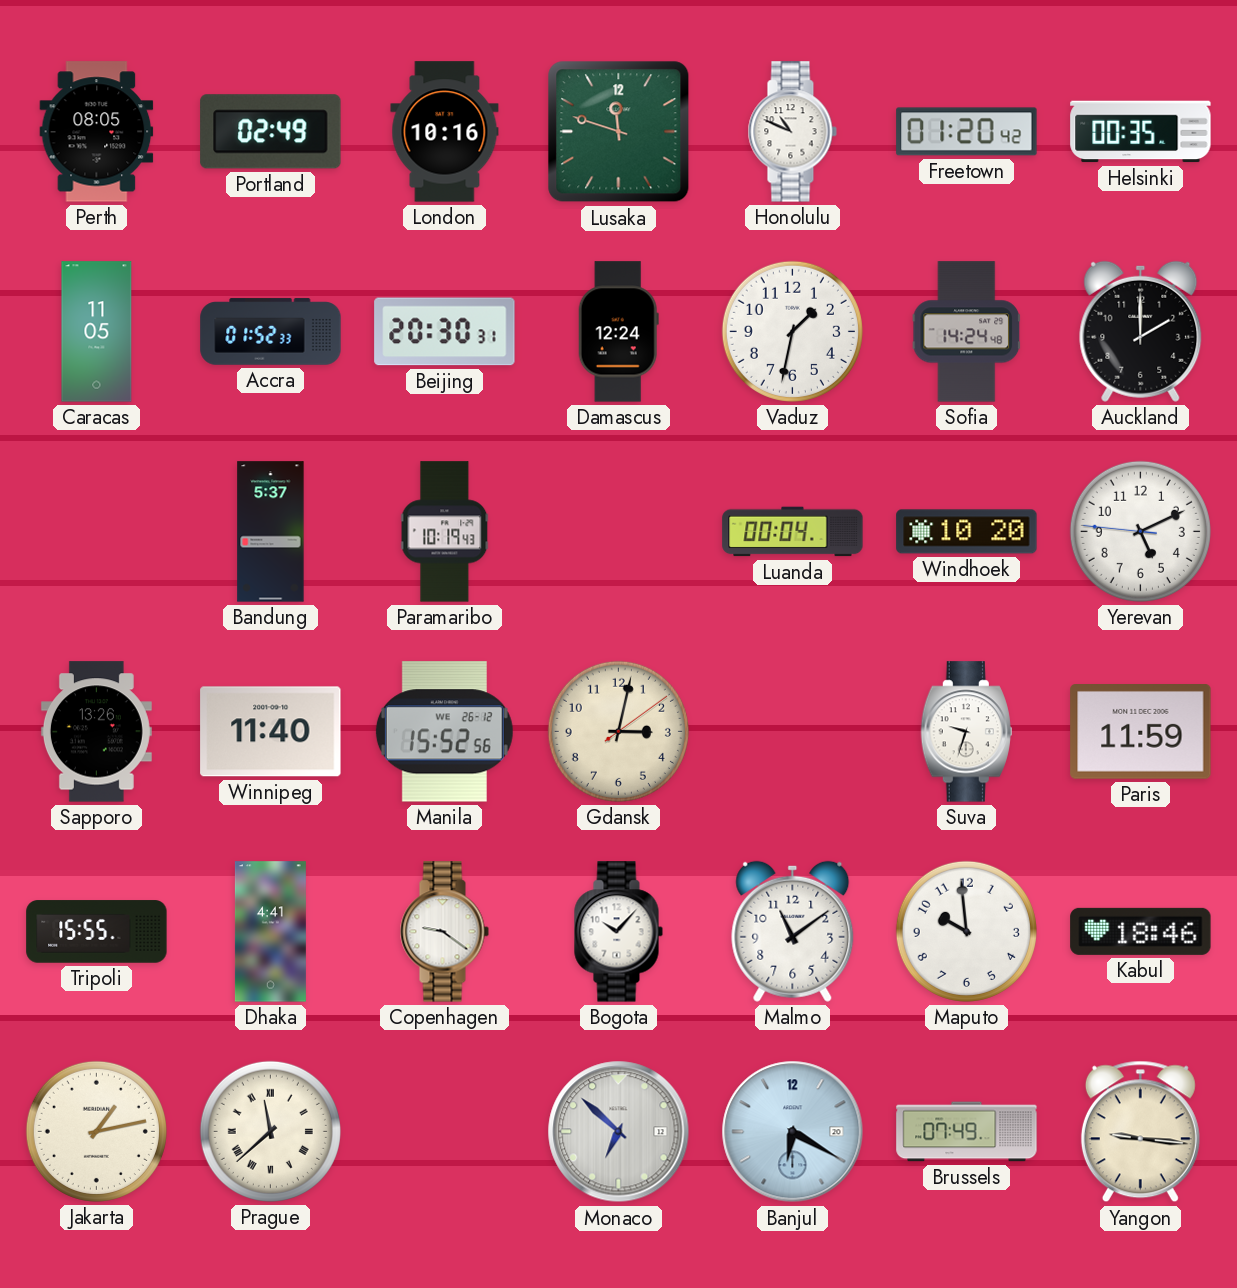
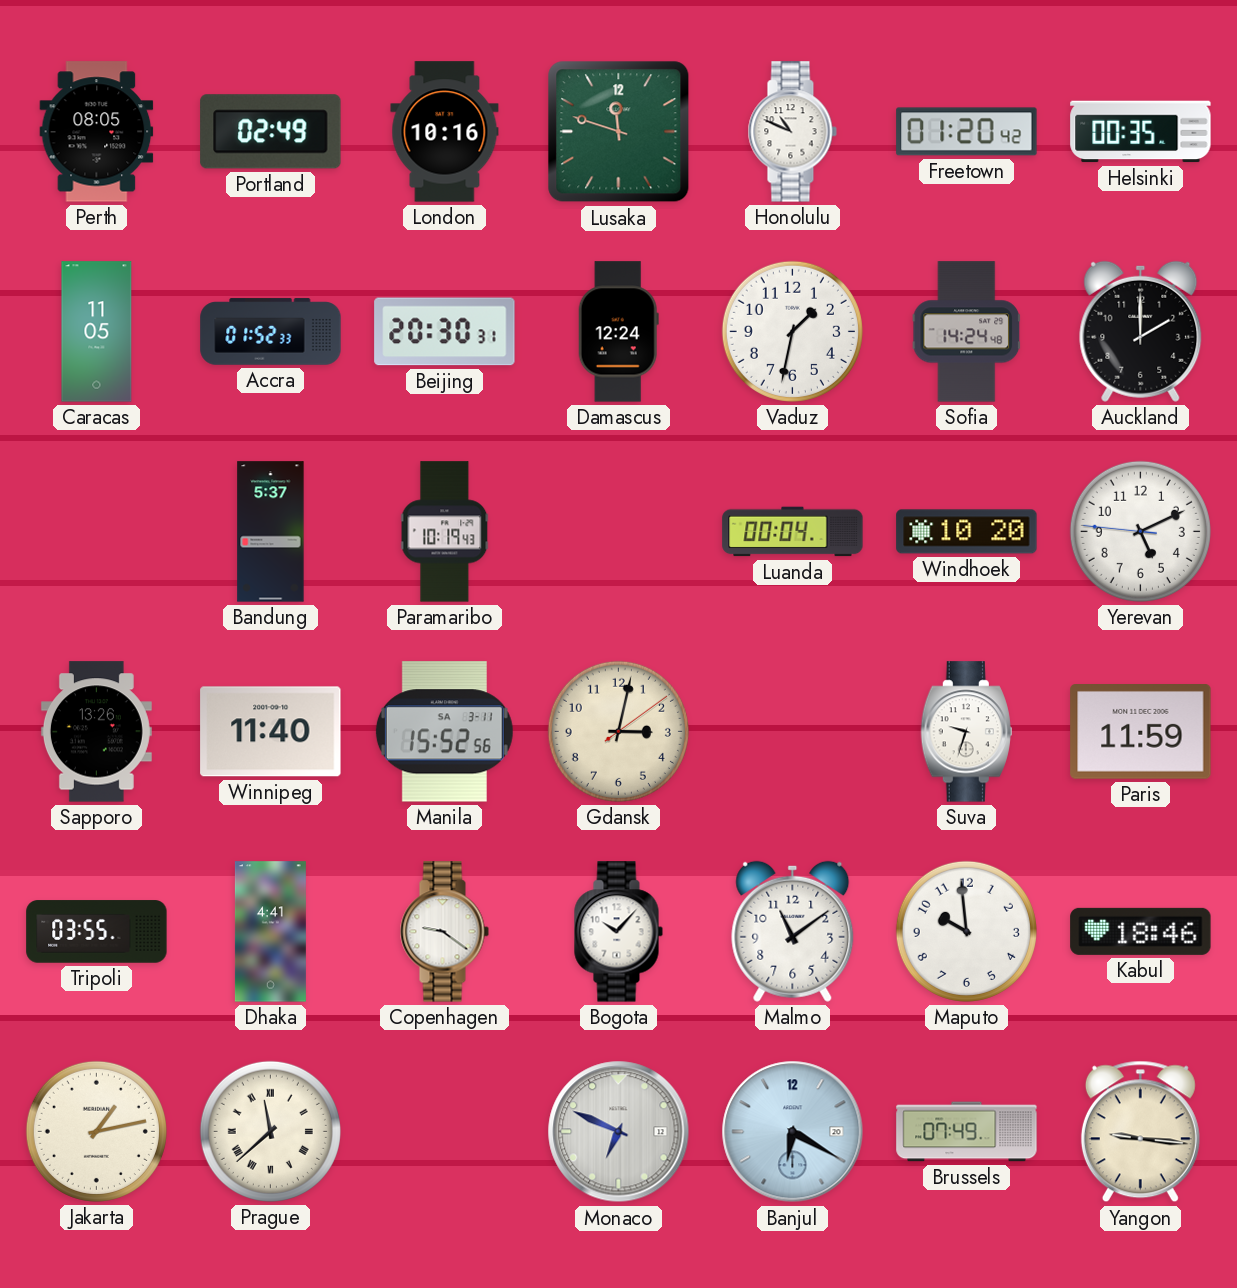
Manila date: WE 26-12 -> SA 3-11
Tripoli: 15:55 -> 03:55
Monaco: 6:52 -> 6:49
